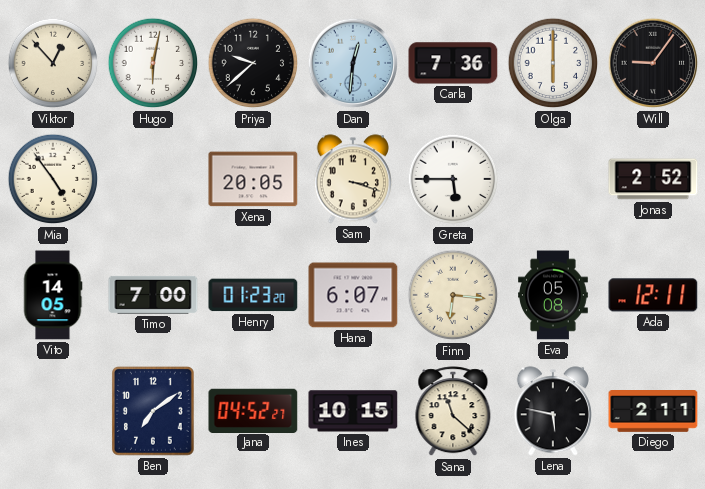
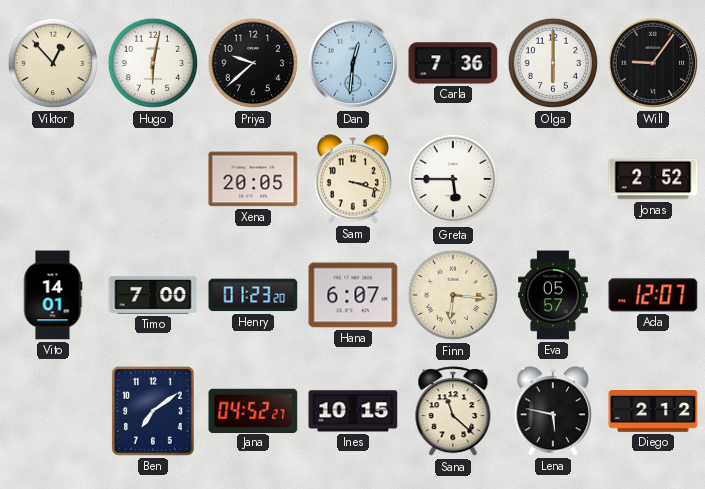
Mia: 4:54 -> none
Vito: 14:05 -> 14:01
Eva: 05:08 -> 05:57
Ada: 12:11 -> 12:07
Diego: 2:11 -> 2:12
